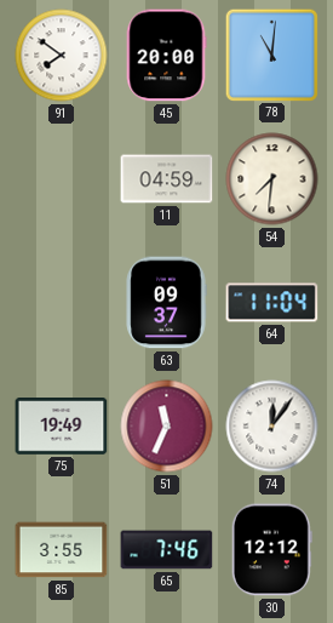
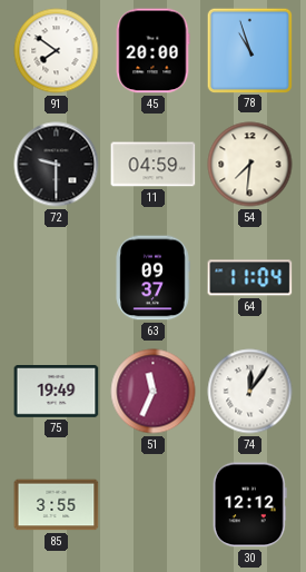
78: 11:01 -> 10:57
72: none -> 9:30
65: 7:46 -> none
